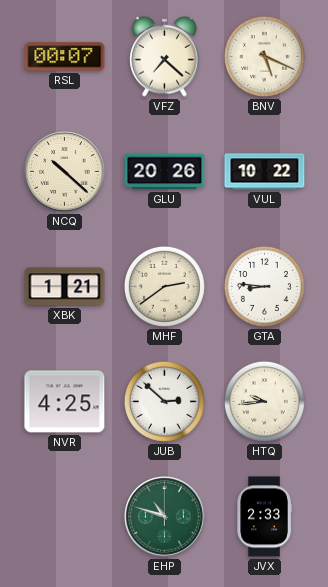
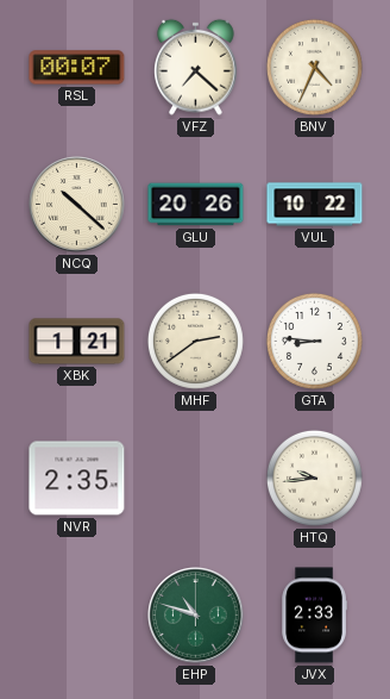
BNV: 5:19 -> 4:34
NVR: 4:25 -> 2:35
JUB: 2:52 -> none
